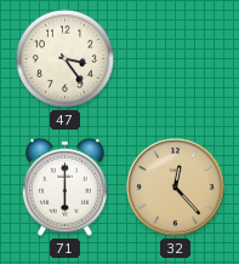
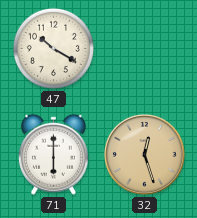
47: 3:24 -> 10:20
32: 12:23 -> 12:27
